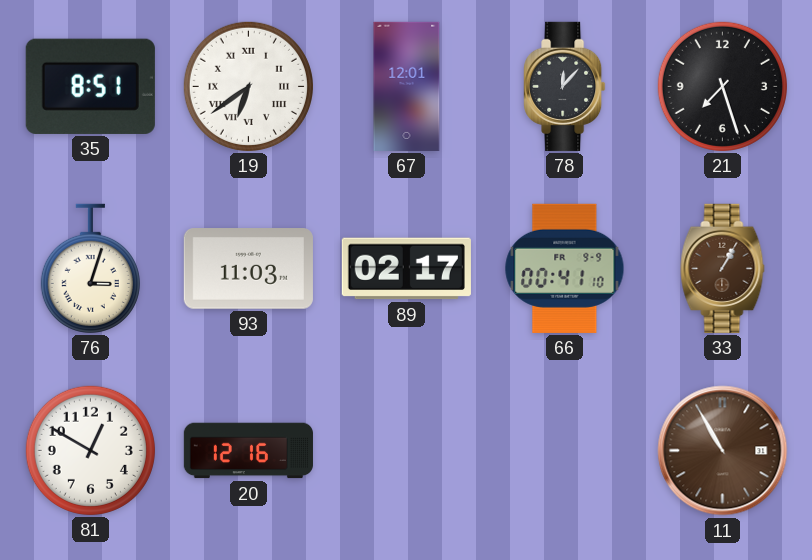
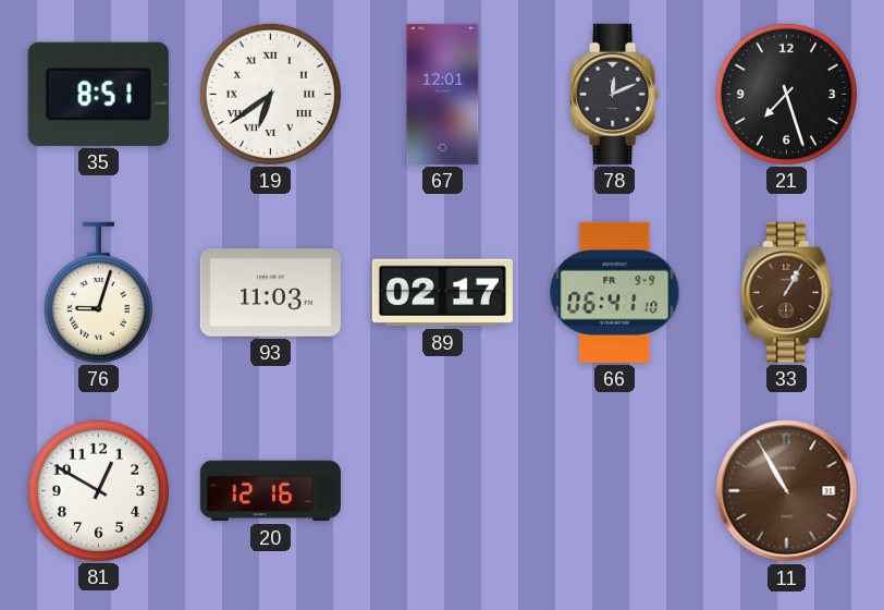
78: 12:07 -> 12:11
76: 3:03 -> 9:03
66: 00:41 -> 06:41
